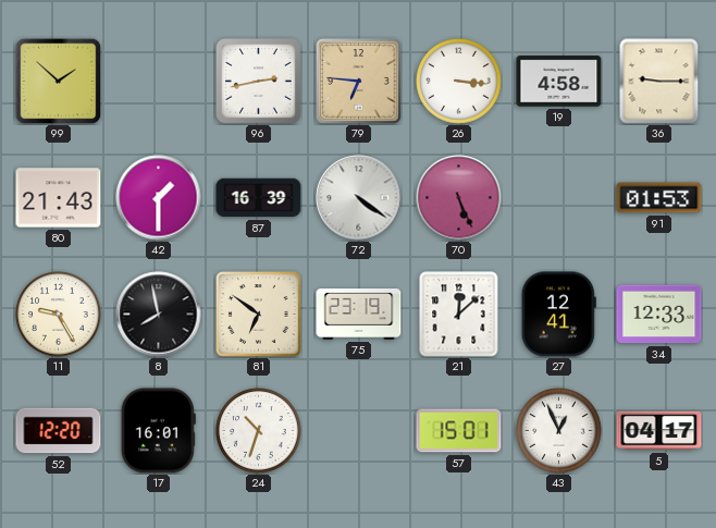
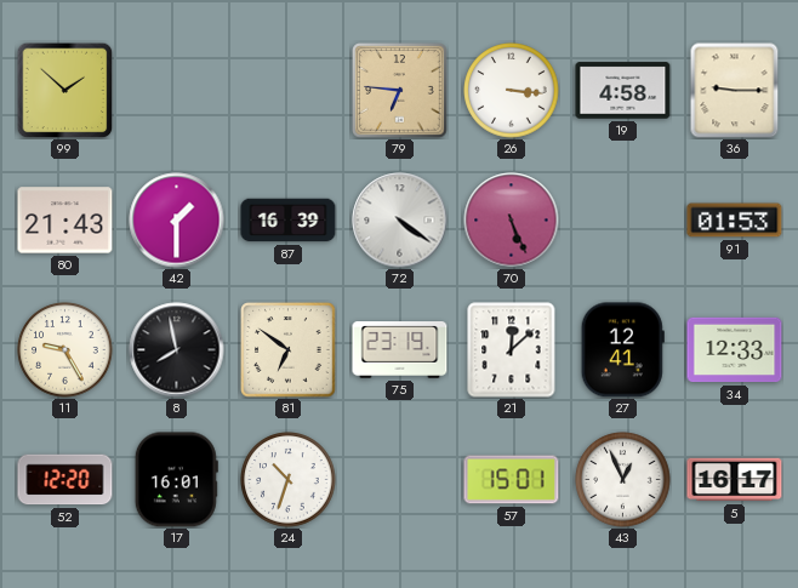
96: 2:43 -> none
5: 04:17 -> 16:17
